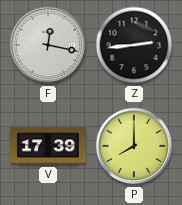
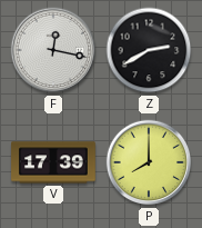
Z: 2:44 -> 2:40
